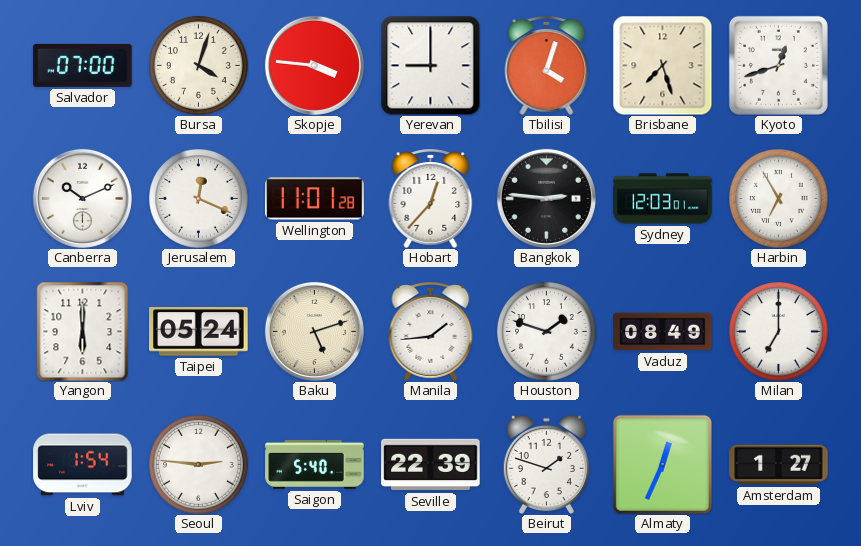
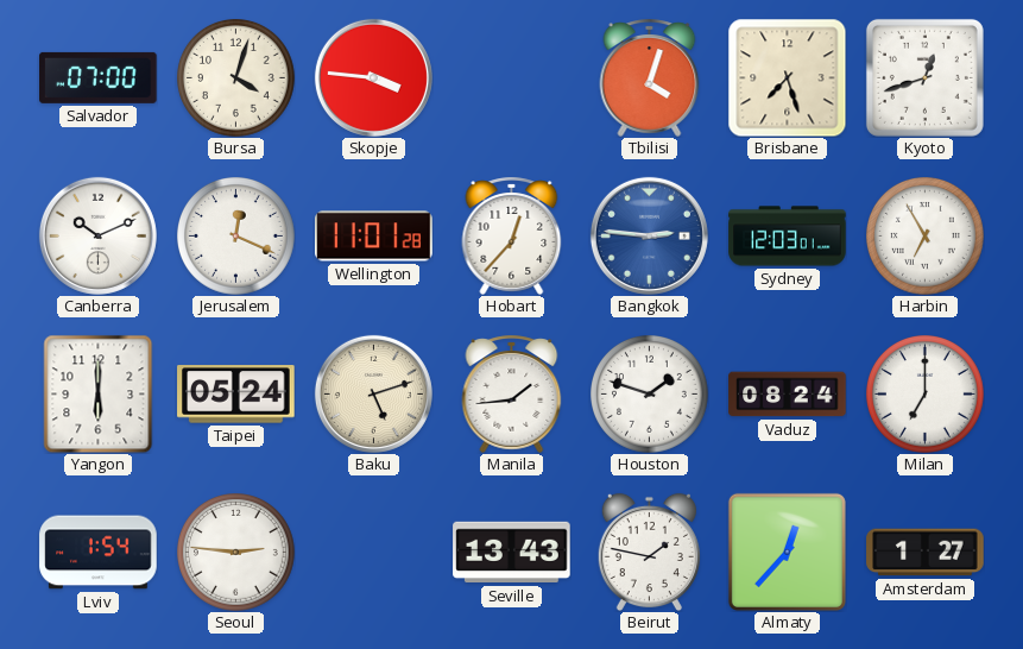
Yerevan: 9:00 -> none
Bangkok dial: black -> blue
Vaduz: 08:49 -> 08:24
Saigon: 5:40 -> none
Seville: 22:39 -> 13:43
Beirut: 1:48 -> 1:47
Almaty: 12:34 -> 12:37
